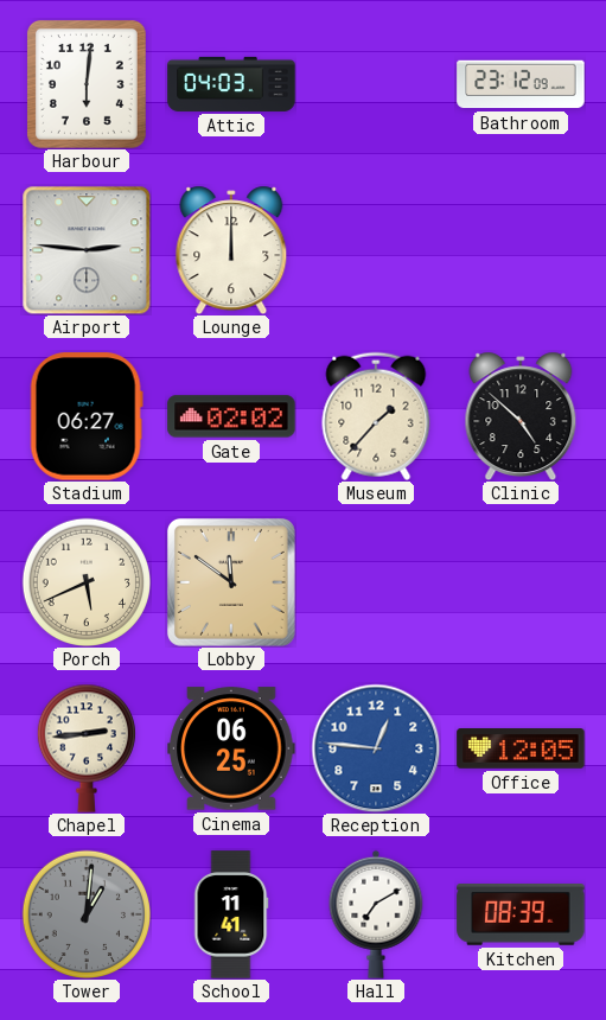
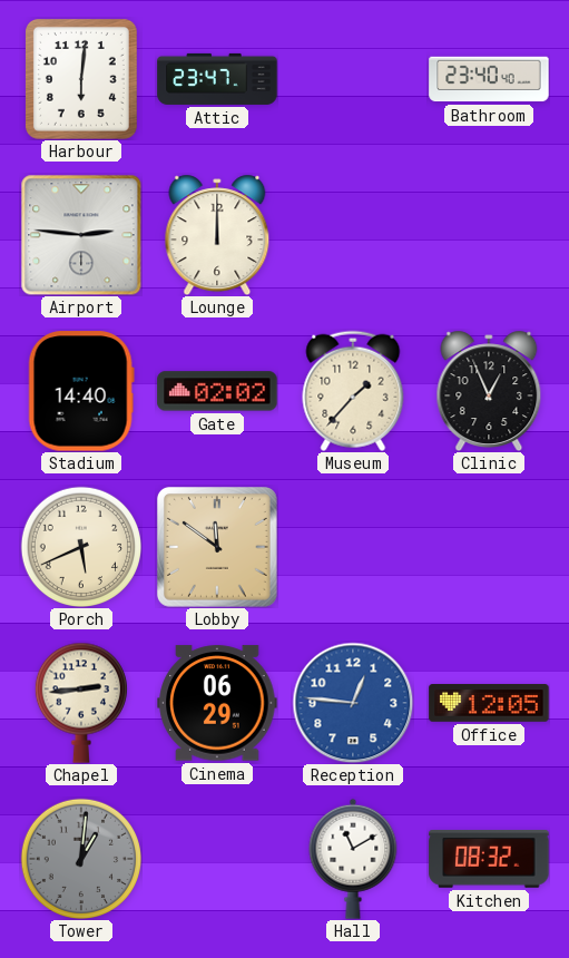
Attic: 04:03 -> 23:47
Bathroom: 23:12 -> 23:40
Stadium: 06:27 -> 14:40
Clinic: 4:52 -> 12:56
Cinema: 06:25 -> 06:29
School: 11:41 -> none
Hall: 7:10 -> 11:10
Kitchen: 08:39 -> 08:32
